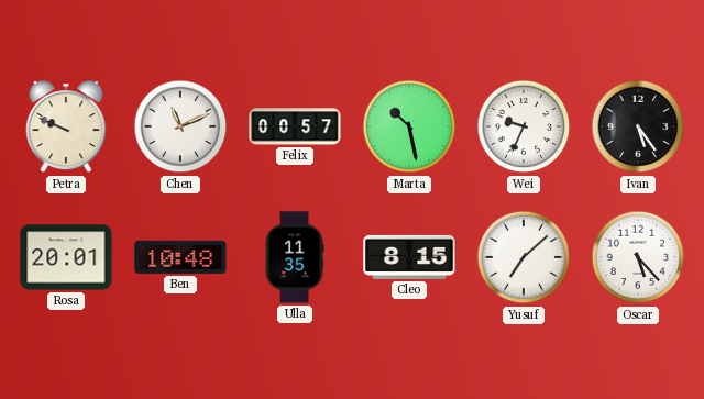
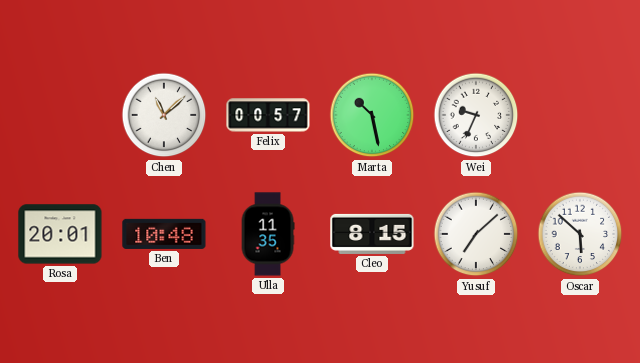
Petra: 9:49 -> none
Chen: 11:11 -> 11:08
Ivan: 5:24 -> none
Oscar: 5:23 -> 5:52
